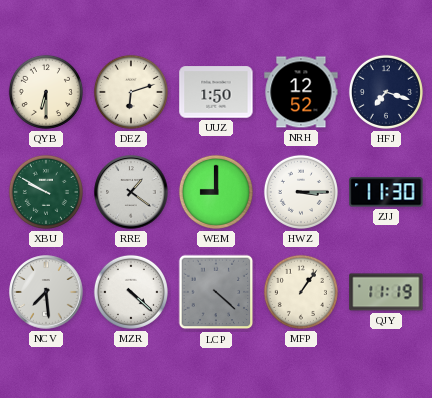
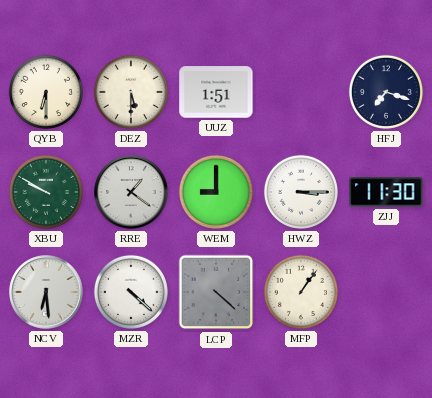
DEZ: 6:12 -> 5:30
UUZ: 1:50 -> 1:51
NRH: 12:52 -> none
NCV: 7:29 -> 6:29
QJY: 11:19 -> none
